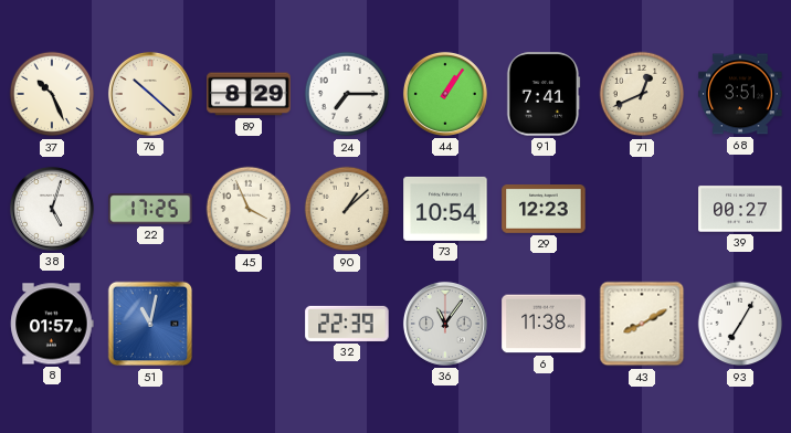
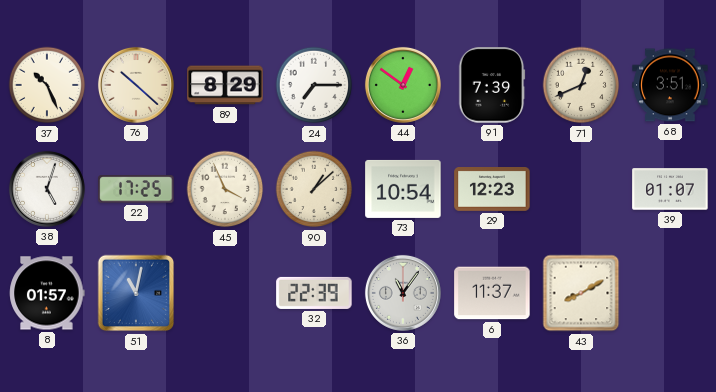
44: 1:06 -> 12:51
91: 7:41 -> 7:39
39: 00:27 -> 01:07
6: 11:38 -> 11:37
93: 7:05 -> none
